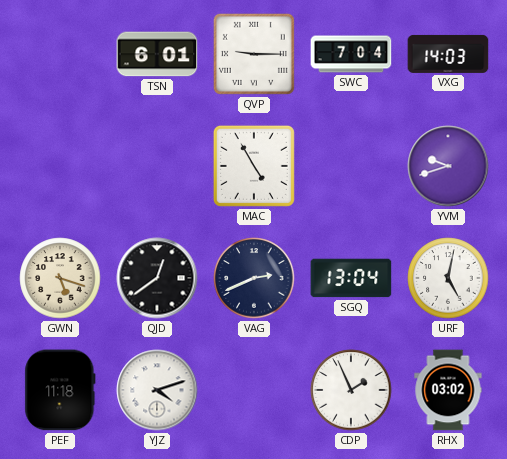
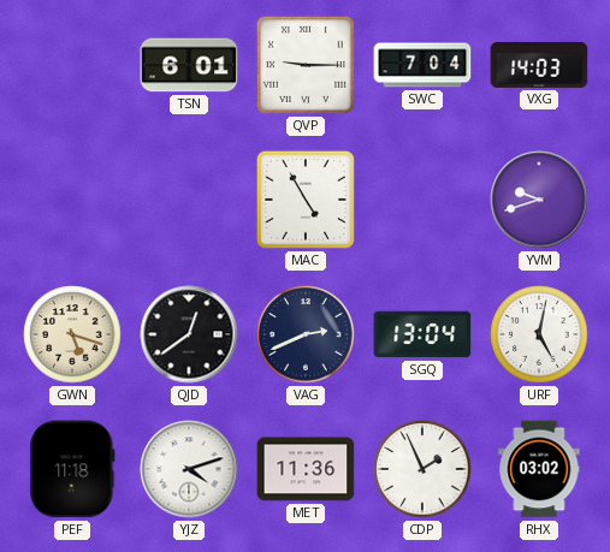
MET: none -> 11:36
